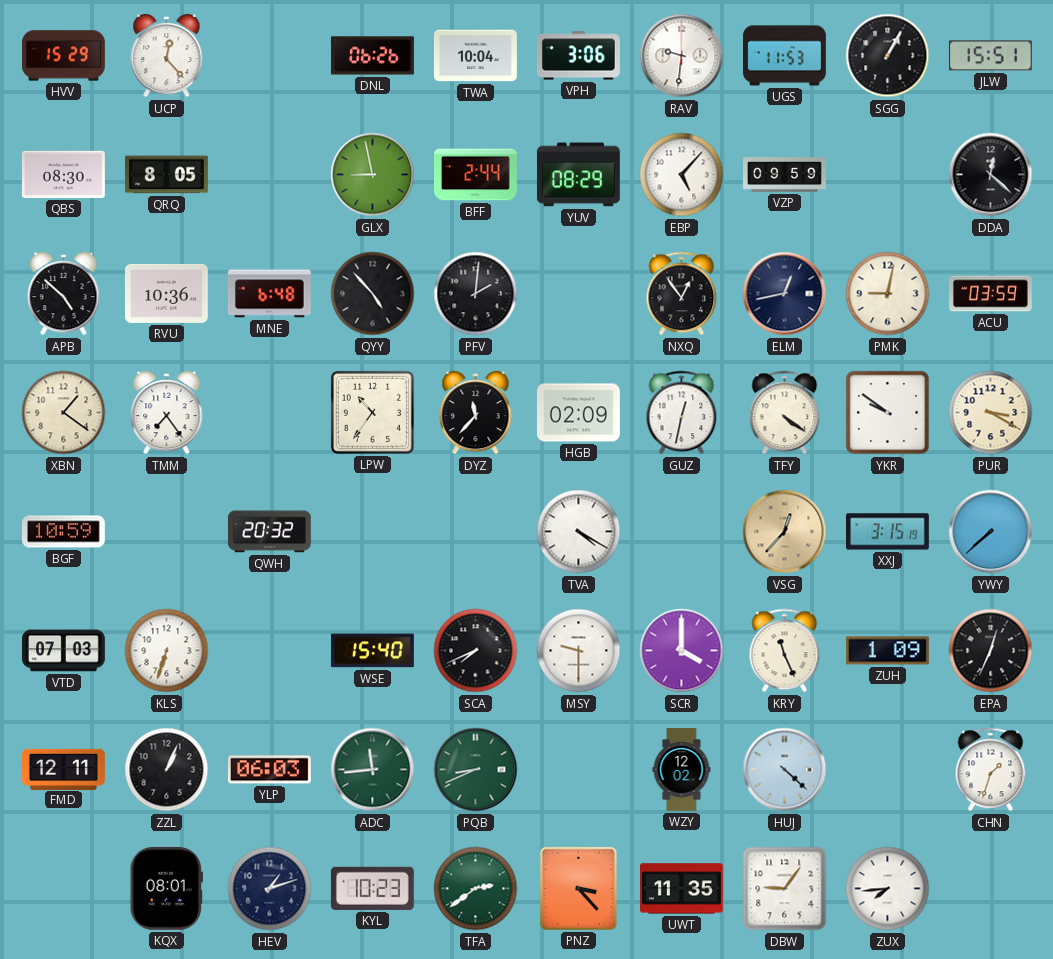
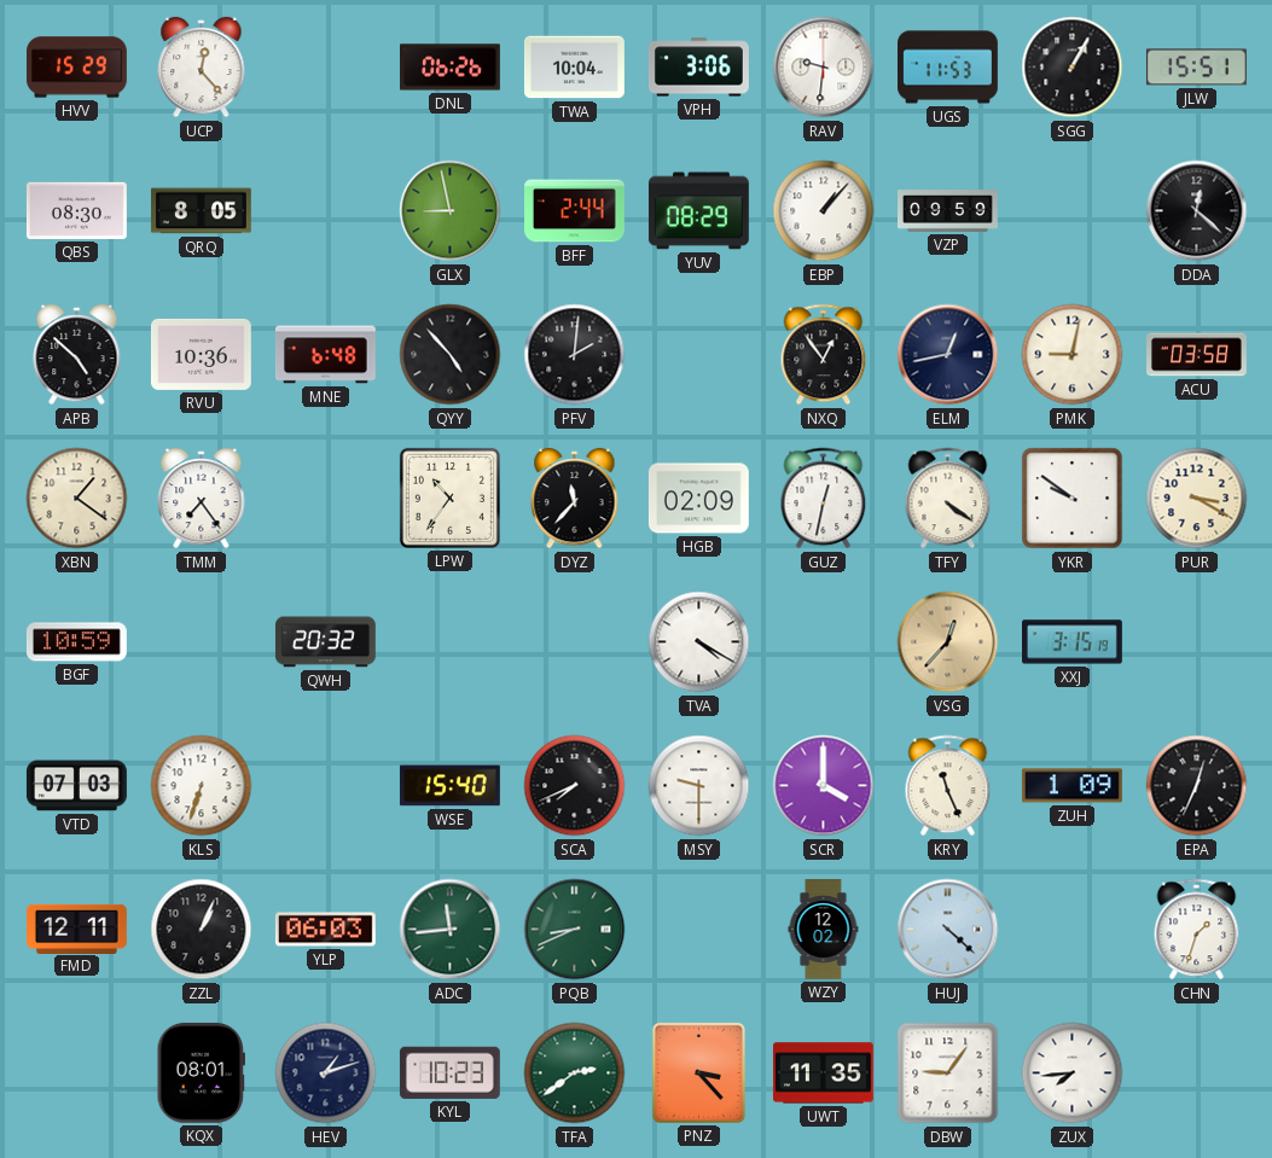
EBP: 5:07 -> 1:07
ACU: 03:59 -> 03:58
YWY: 7:38 -> none
